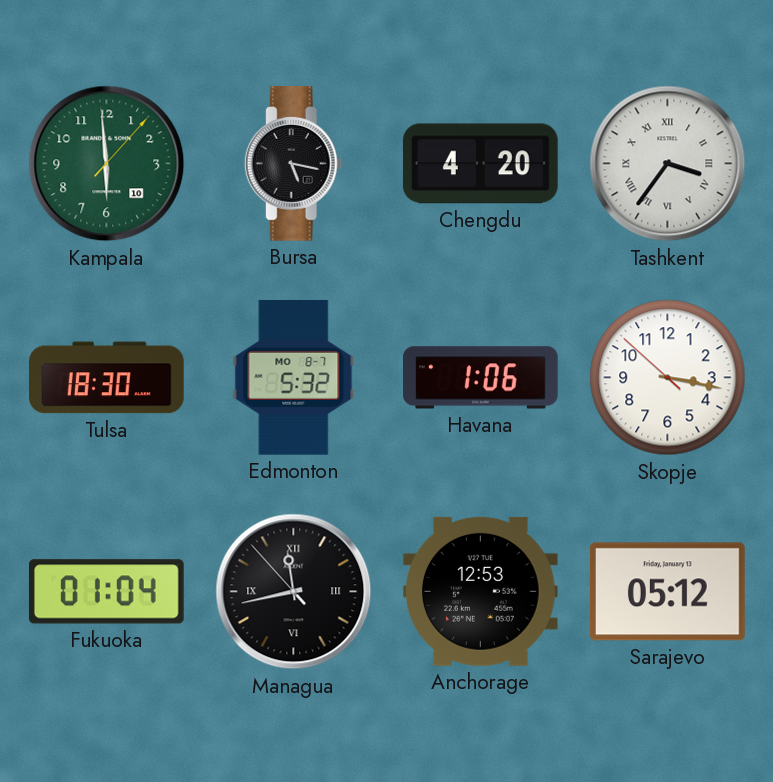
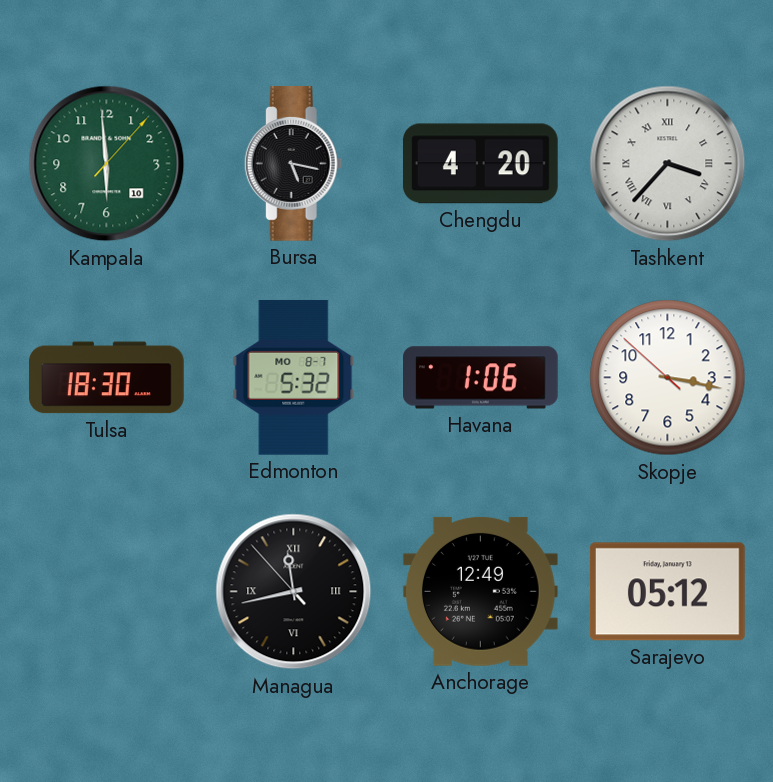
Tashkent: 3:36 -> 3:37
Fukuoka: 01:04 -> none
Anchorage: 12:53 -> 12:49
